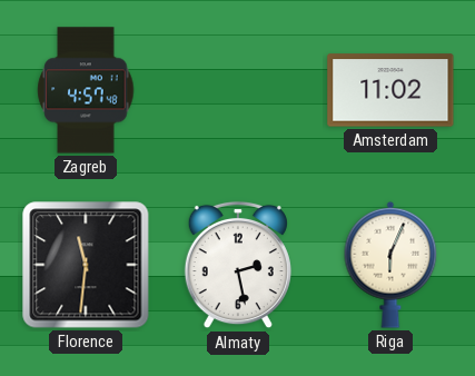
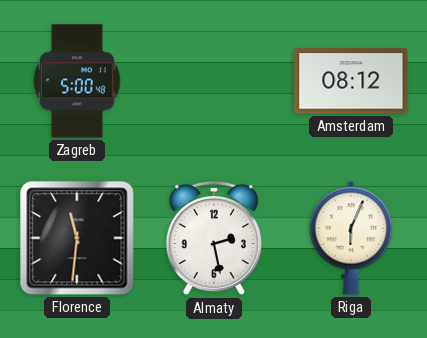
Zagreb: 4:57 -> 5:00
Amsterdam: 11:02 -> 08:12
